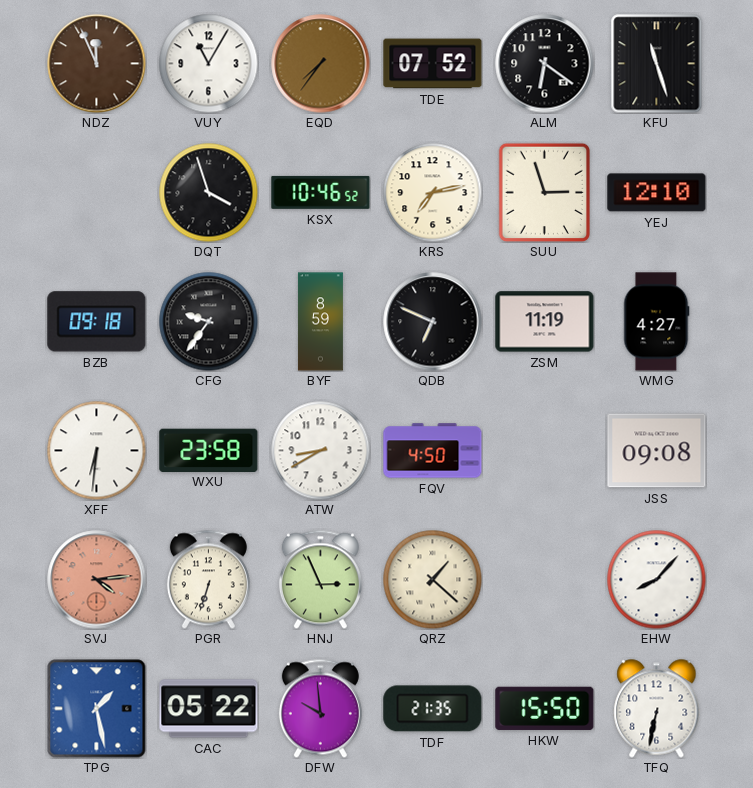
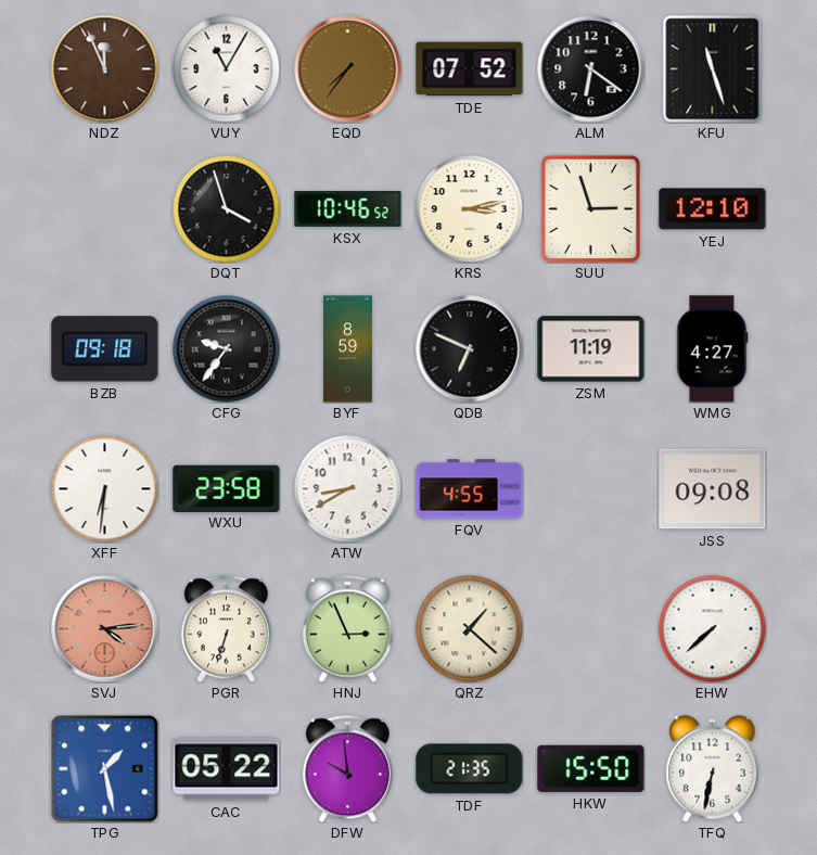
KRS: 7:13 -> 3:13
FQV: 4:50 -> 4:55
EHW: 8:07 -> 7:38
